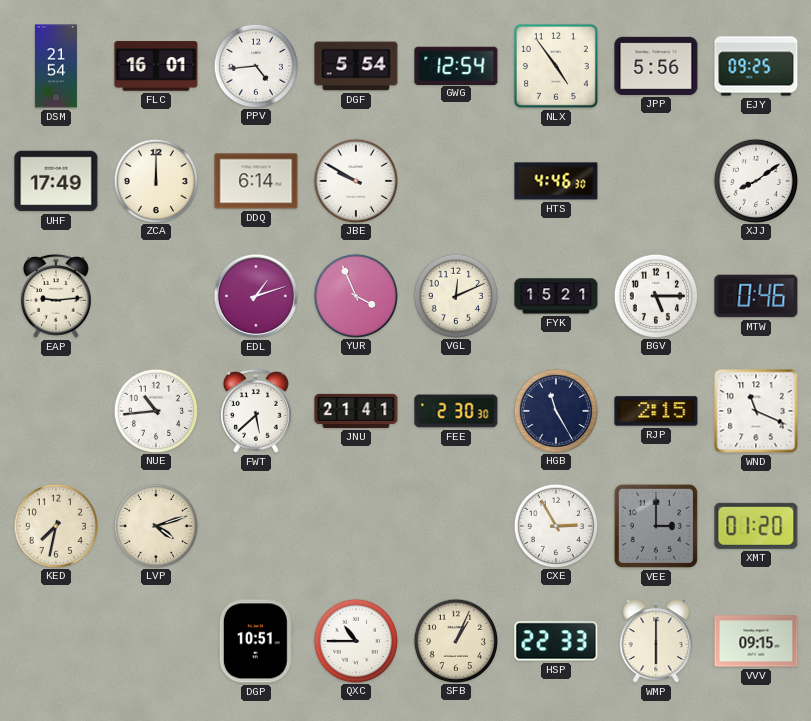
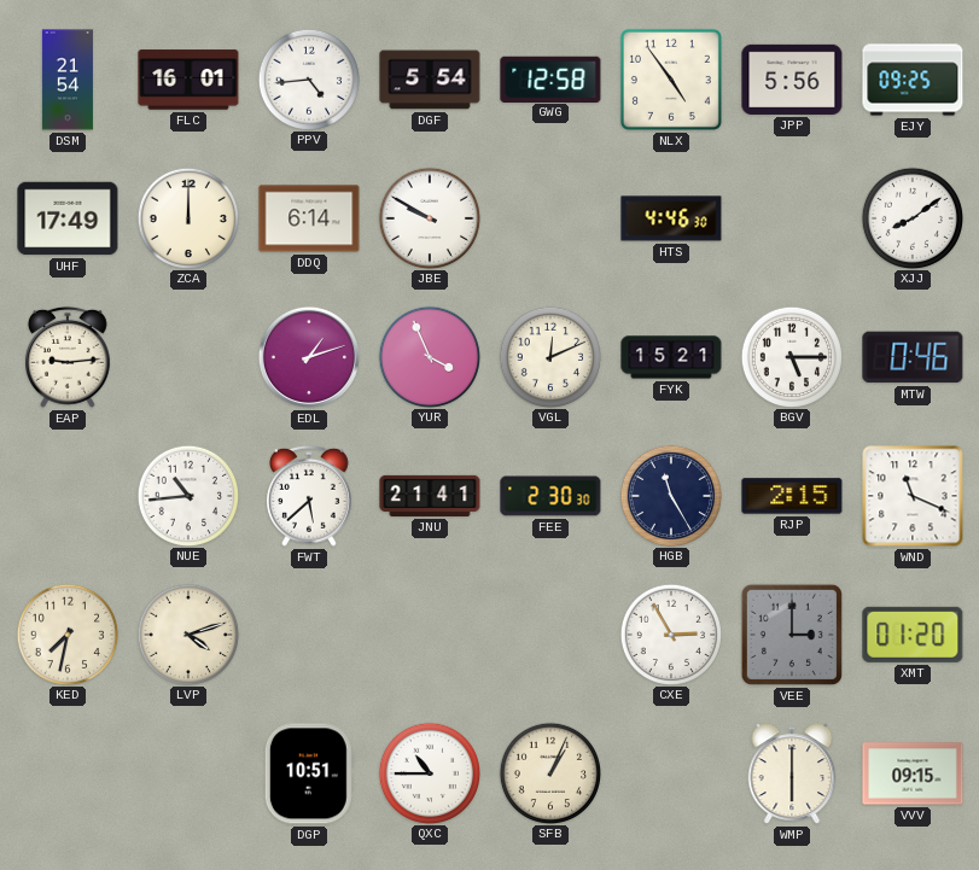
GWG: 12:54 -> 12:58
HSP: 22:33 -> none
